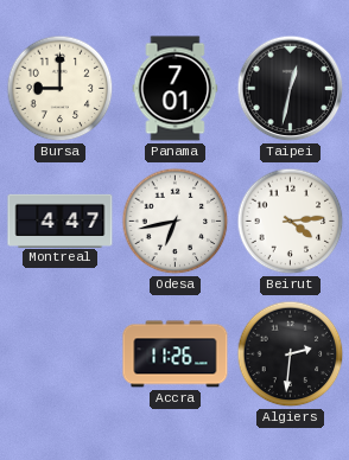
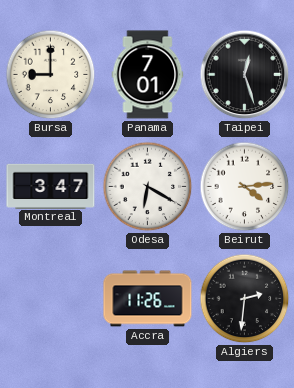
Taipei: 12:32 -> 12:27
Montreal: 4:47 -> 3:47
Odesa: 6:43 -> 6:20
